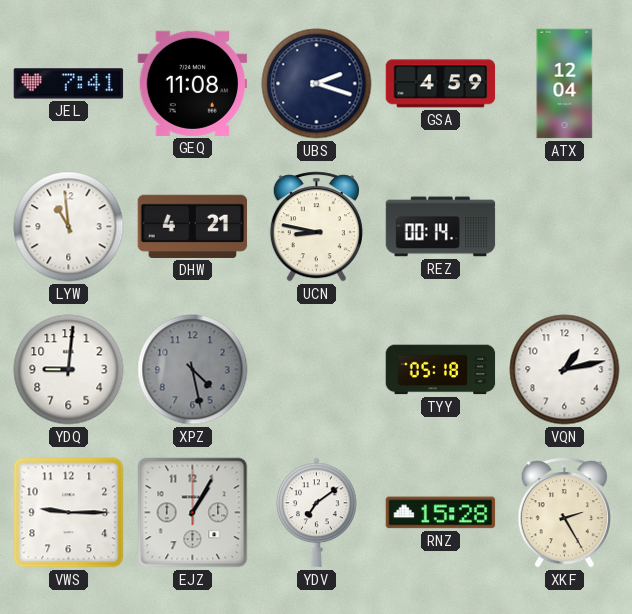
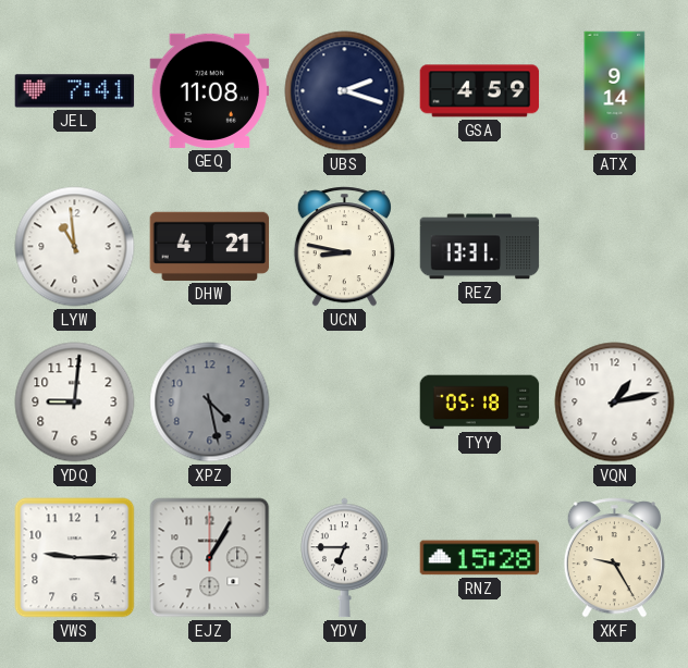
ATX: 12:04 -> 9:14
REZ: 00:14 -> 13:31
YDV: 7:09 -> 6:45
XKF: 2:25 -> 9:25
